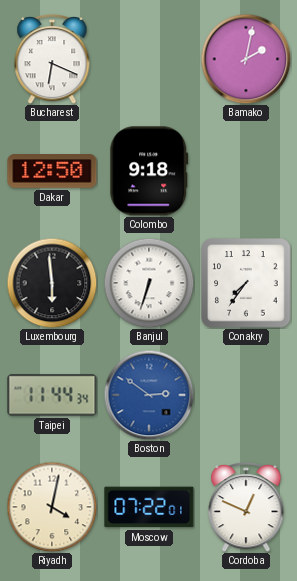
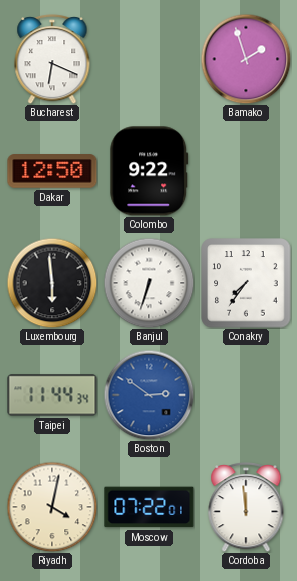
Bamako: 2:02 -> 1:57
Colombo: 9:18 -> 9:22
Cordoba: 12:49 -> 11:59
